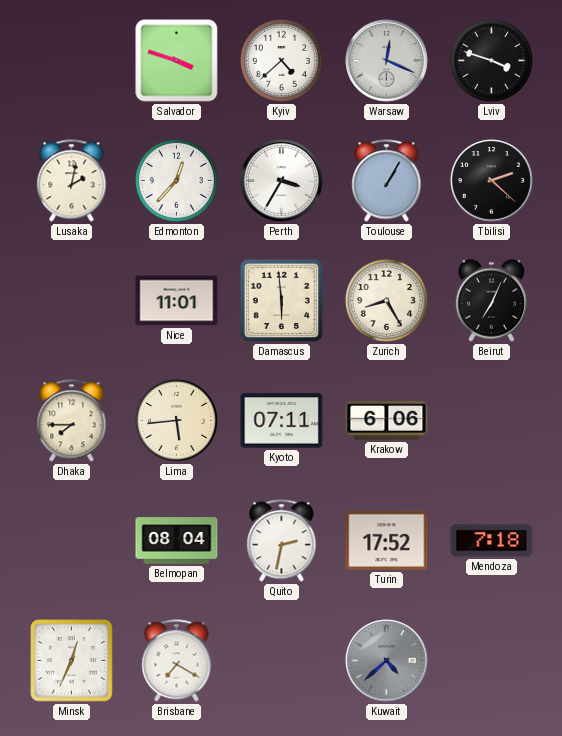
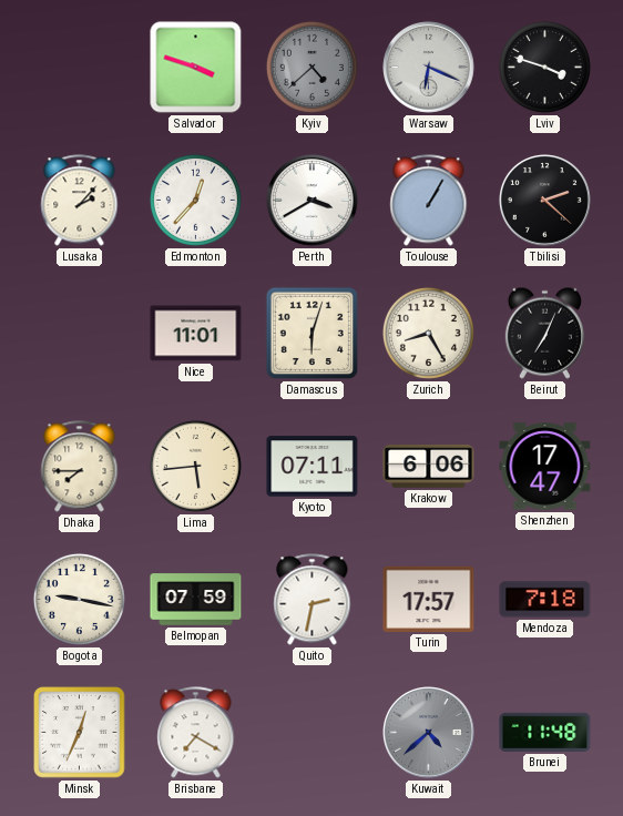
Kyiv dial: white -> grey
Warsaw: 12:19 -> 6:19
Lusaka: 2:02 -> 2:07
Perth: 3:35 -> 3:40
Damascus: 5:59 -> 6:03
Shenzhen: none -> 17:47
Bogota: none -> 9:17
Belmopan: 08:04 -> 07:59
Turin: 17:52 -> 17:57
Brunei: none -> 11:48
